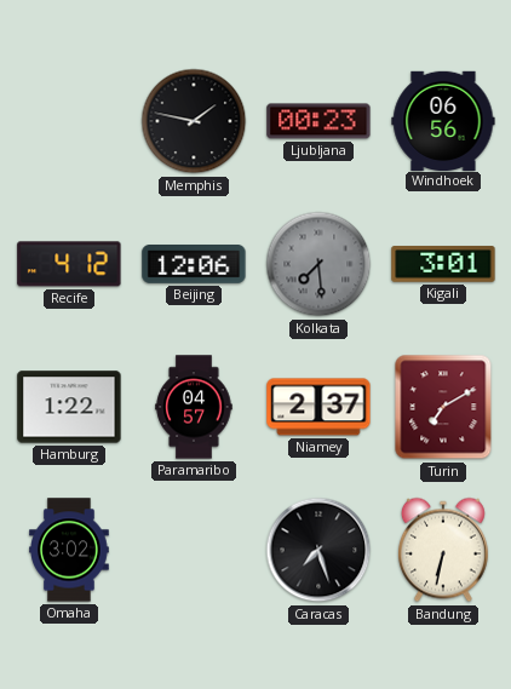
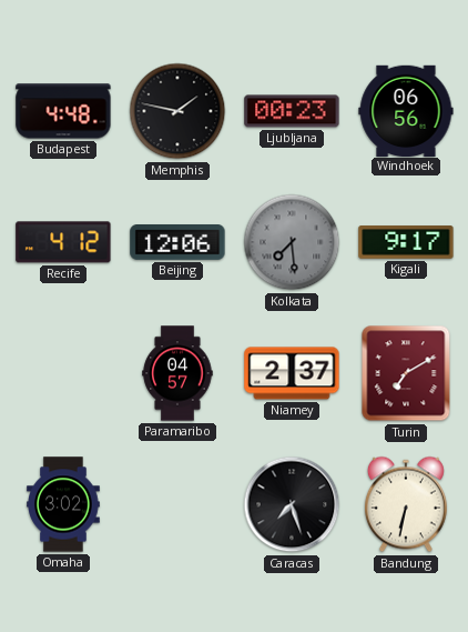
Budapest: none -> 4:48
Kigali: 3:01 -> 9:17
Hamburg: 1:22 -> none
